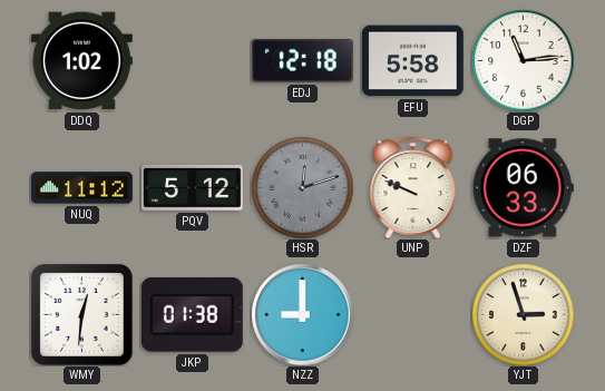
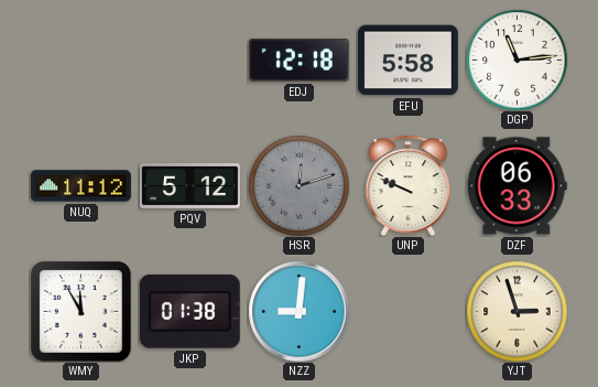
DDQ: 1:02 -> none
WMY: 12:31 -> 11:55
NZZ: 9:00 -> 9:01
